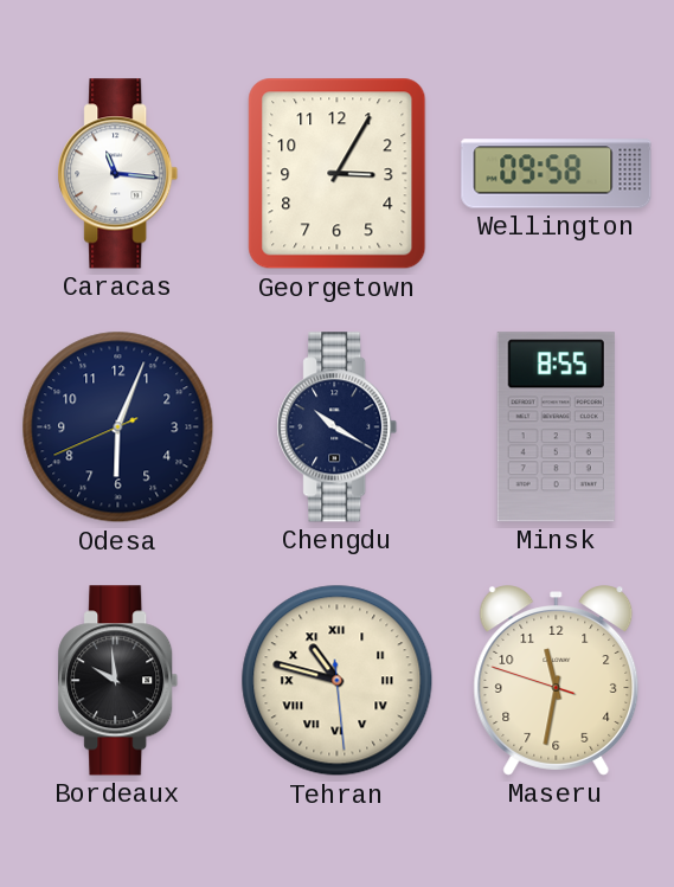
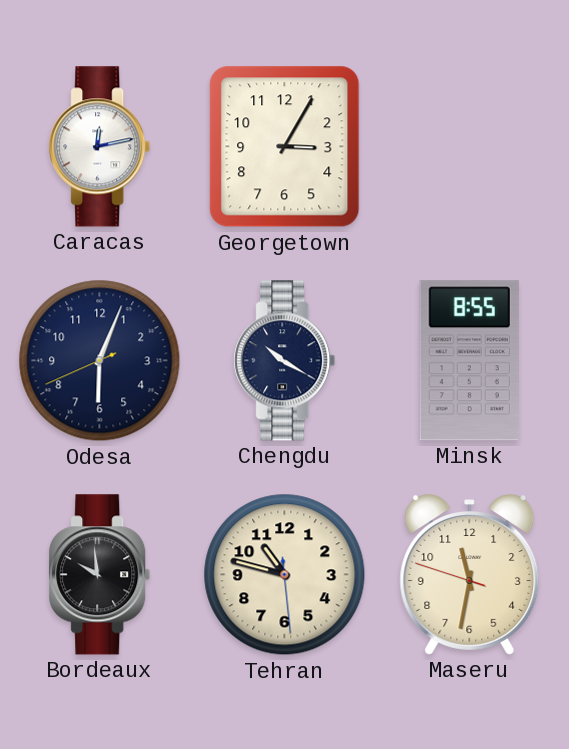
Caracas: 11:16 -> 12:13
Wellington: 09:58 -> none
Tehran numerals: Roman -> Arabic
